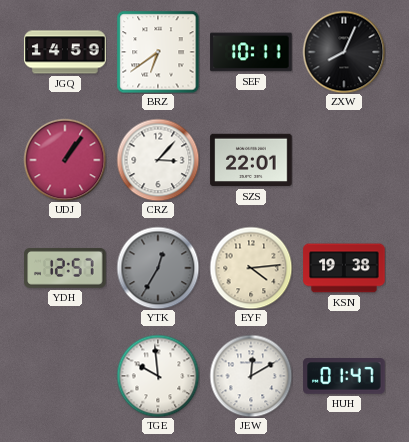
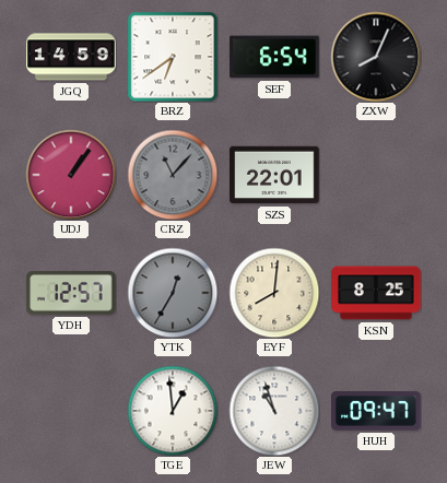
SEF: 10:11 -> 6:54
CRZ: 3:07 -> 11:07
CRZ dial: white -> grey
EYF: 4:14 -> 8:01
KSN: 19:38 -> 8:25
TGE: 9:59 -> 12:59
JEW: 12:10 -> 10:57
HUH: 01:47 -> 09:47
